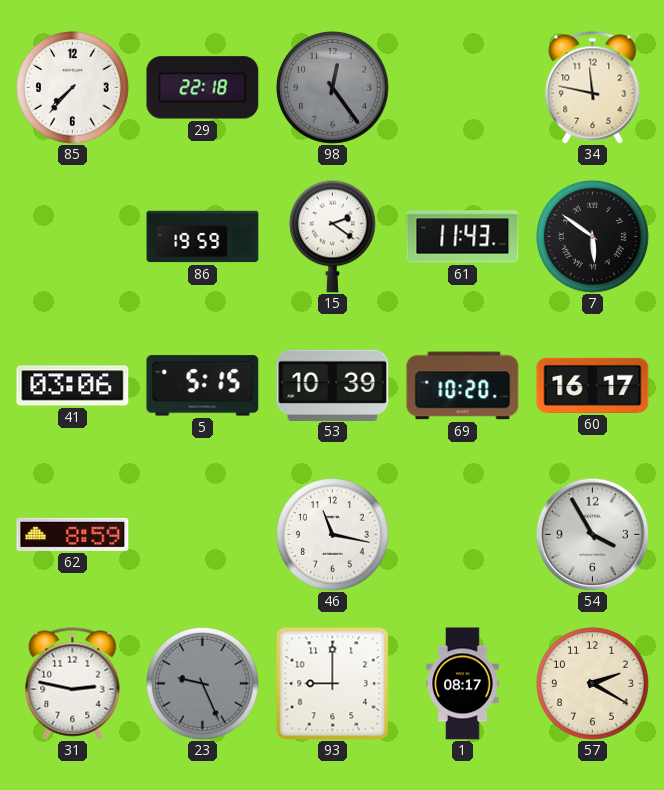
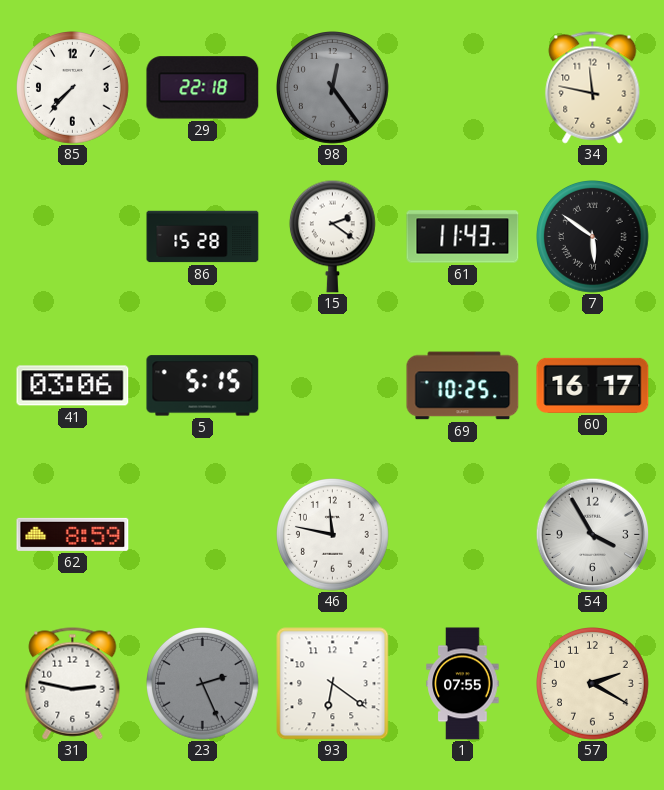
86: 19:59 -> 15:28
53: 10:39 -> none
69: 10:20 -> 10:25
46: 11:17 -> 11:47
23: 9:26 -> 2:26
93: 9:00 -> 6:21
1: 08:17 -> 07:55
